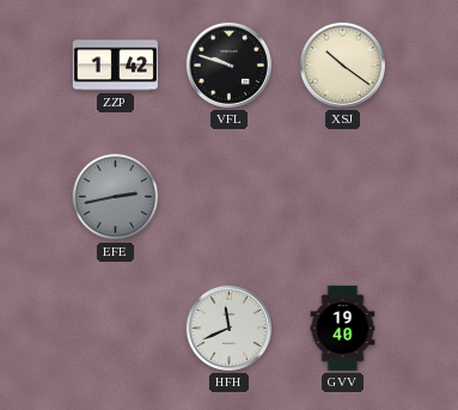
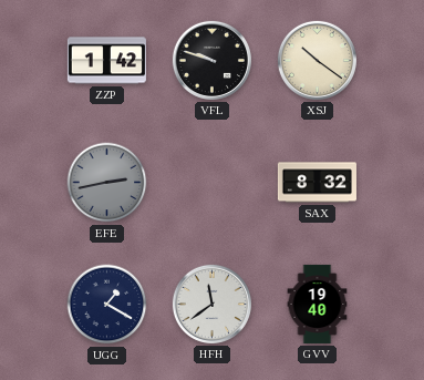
SAX: none -> 8:32
UGG: none -> 1:20
HFH: 11:41 -> 11:39
